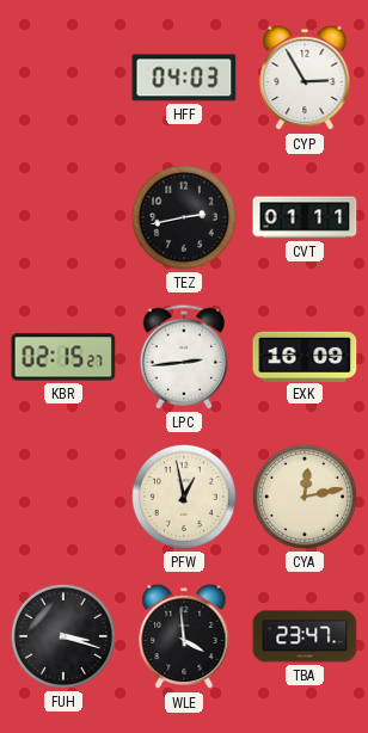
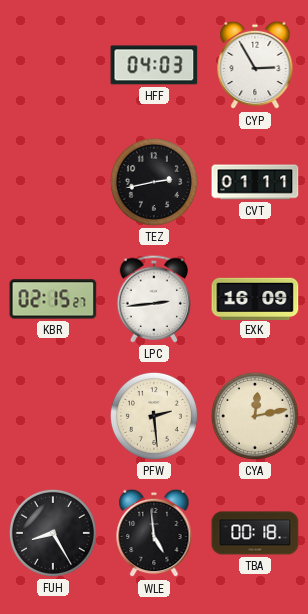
PFW: 12:58 -> 2:29
FUH: 3:18 -> 8:25
WLE: 3:59 -> 4:59
TBA: 23:47 -> 00:18
